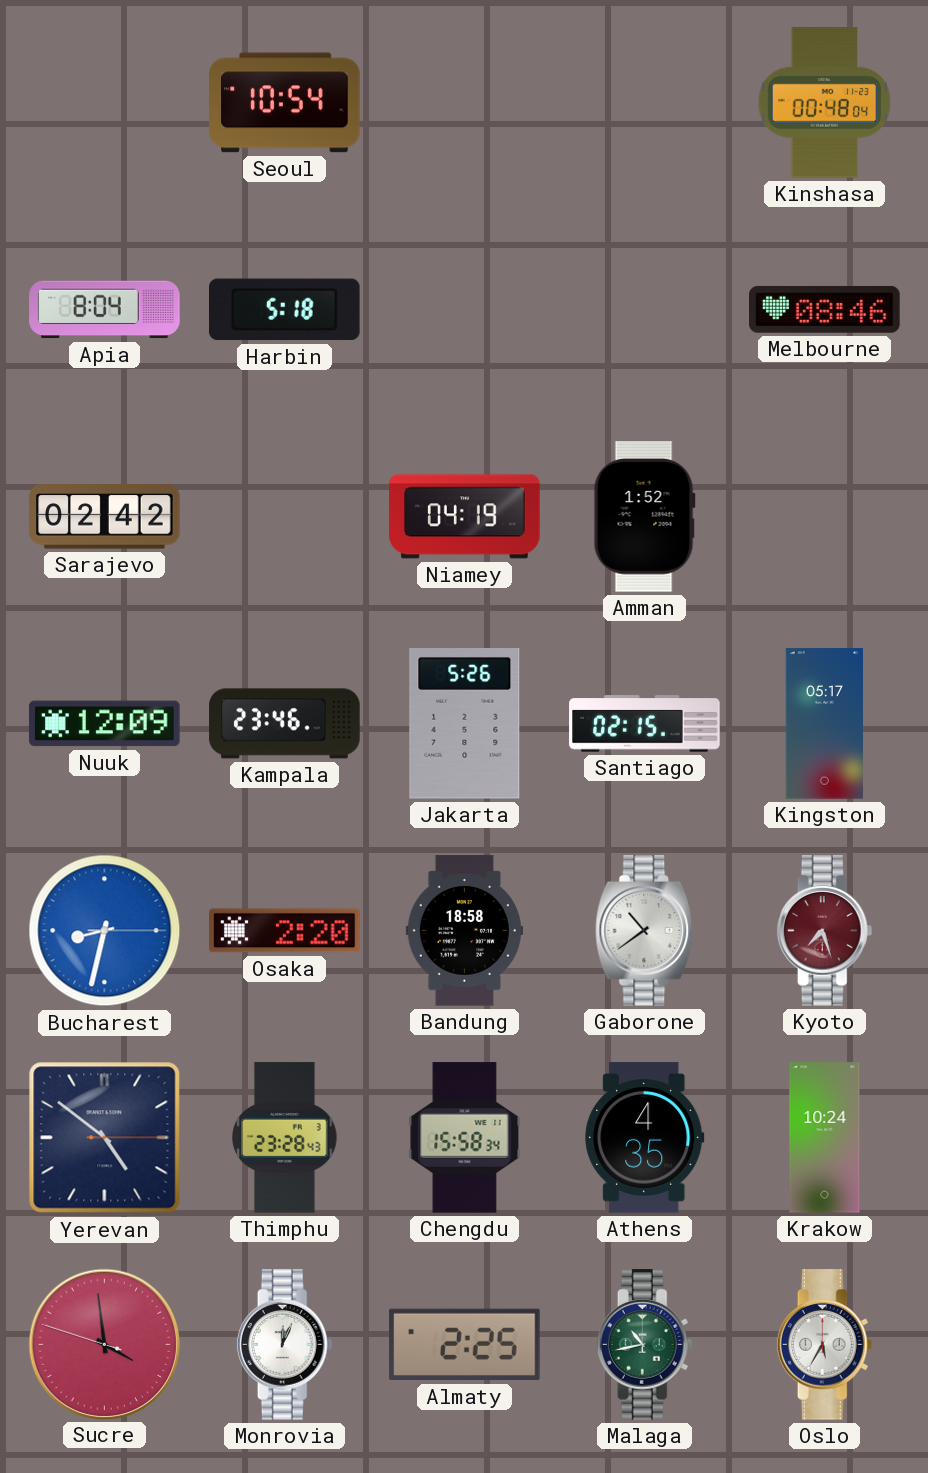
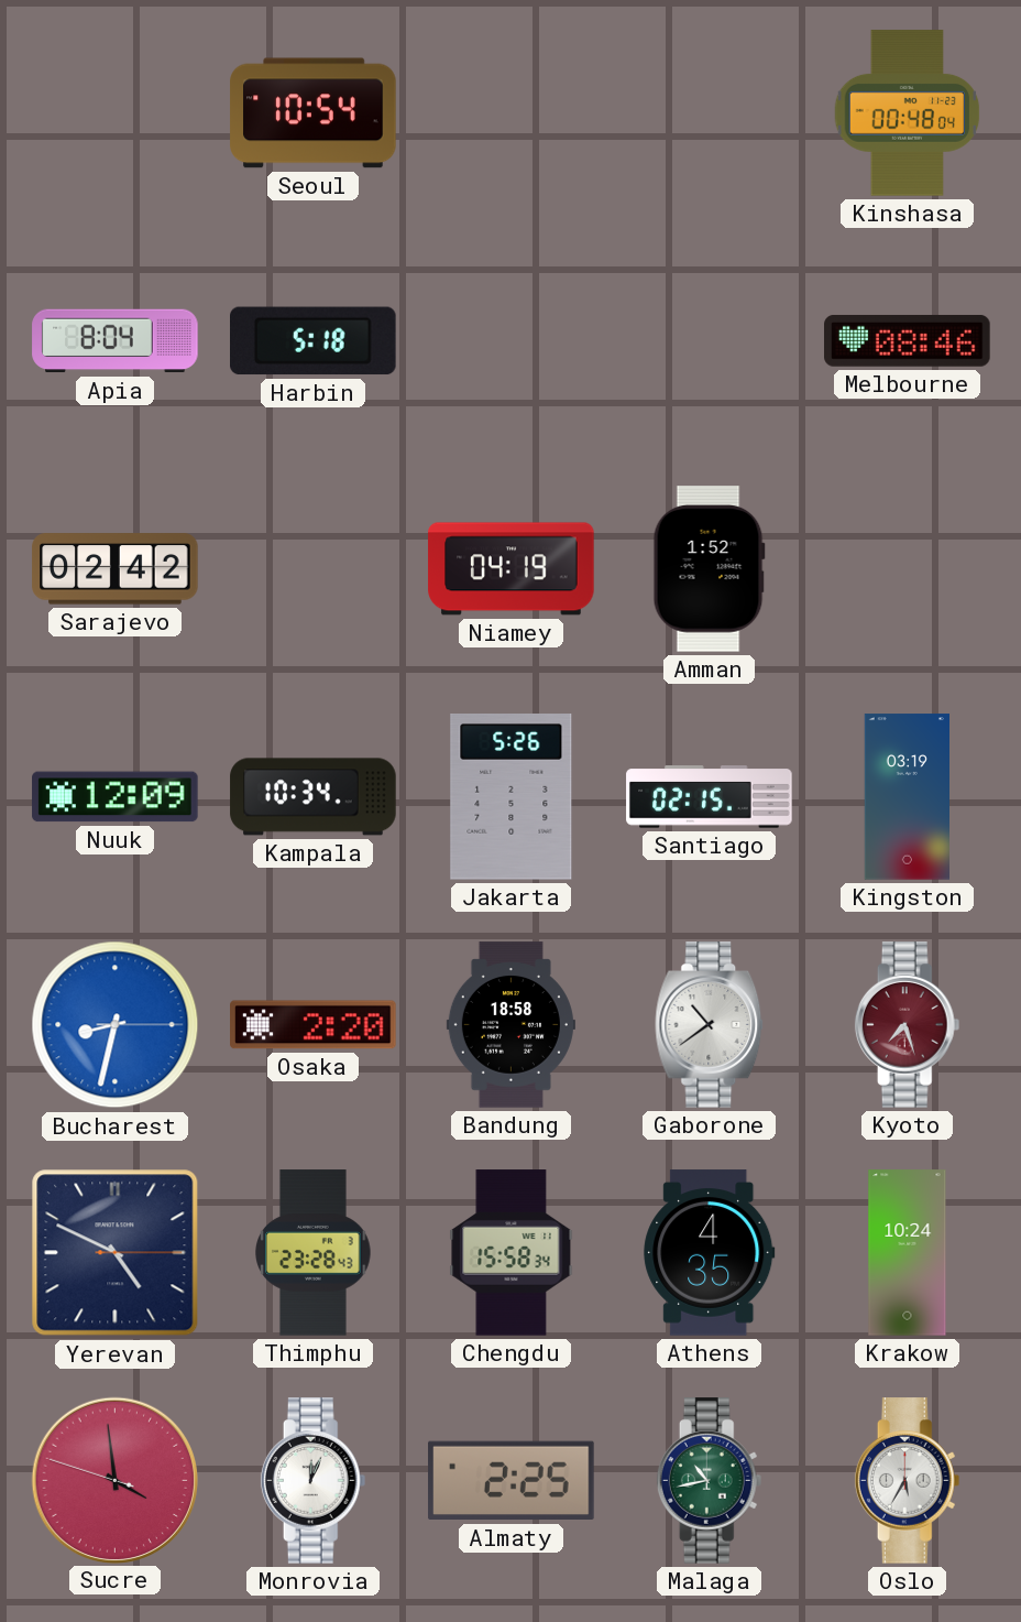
Kampala: 23:46 -> 10:34
Kingston: 05:17 -> 03:19
Yerevan: 4:51 -> 4:49
